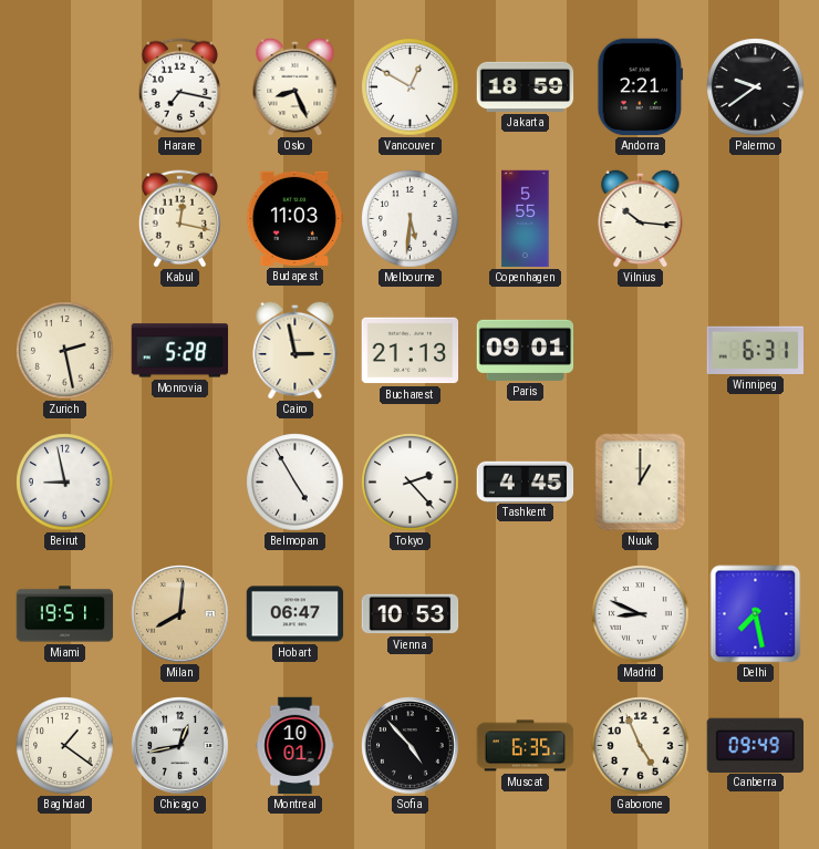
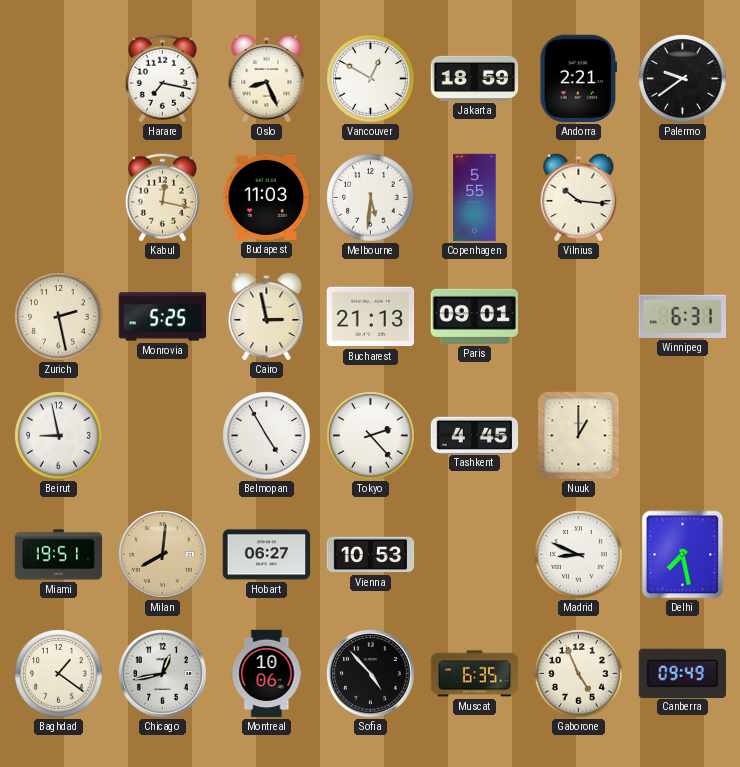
Monrovia: 5:28 -> 5:25
Hobart: 06:47 -> 06:27
Montreal: 10:01 -> 10:06
